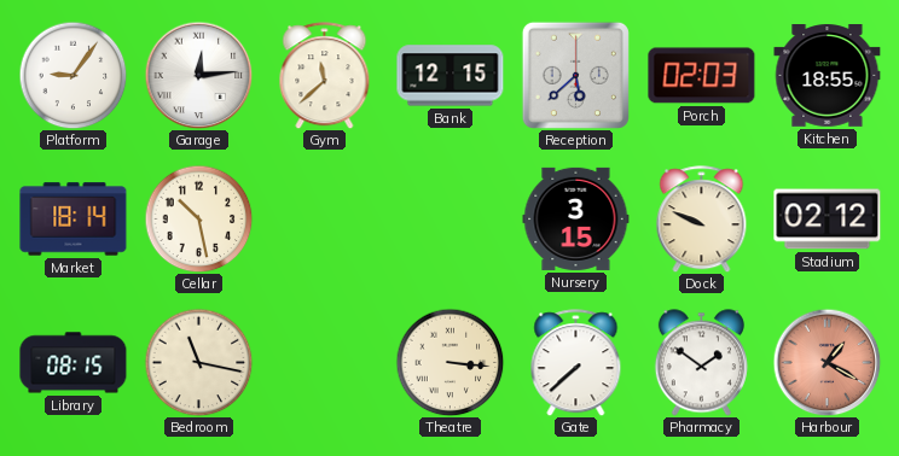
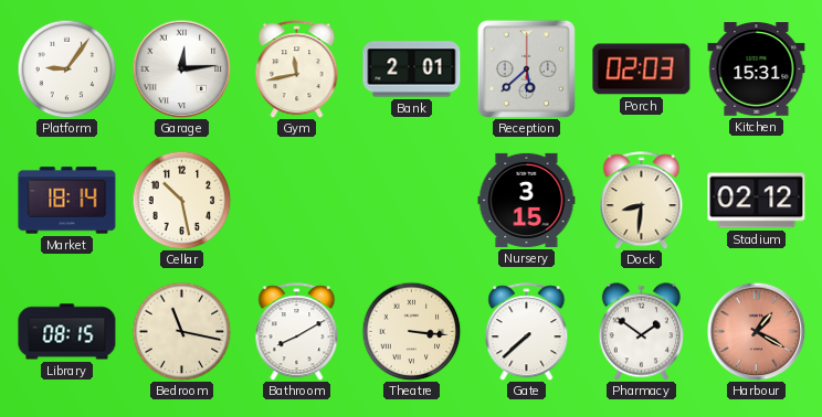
Gym: 11:38 -> 11:43
Bank: 12:15 -> 2:01
Kitchen: 18:55 -> 15:31
Dock: 9:49 -> 8:31
Bathroom: none -> 8:10
